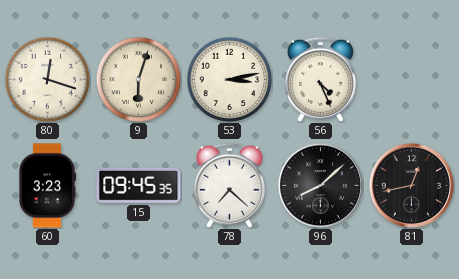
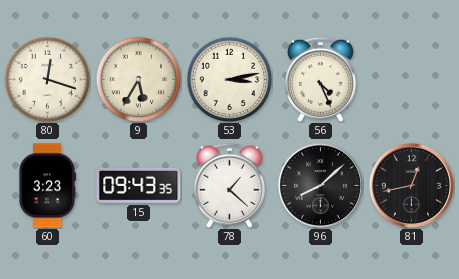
9: 6:03 -> 5:35
15: 09:45 -> 09:43
78: 7:22 -> 1:22
